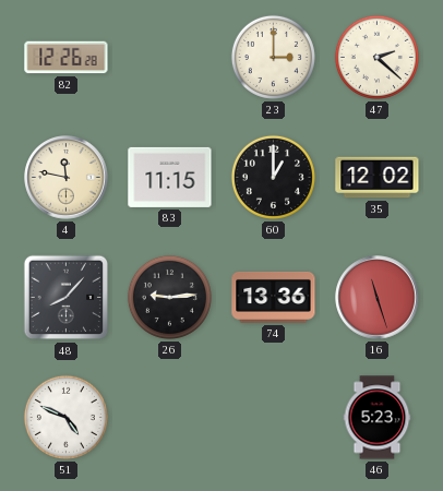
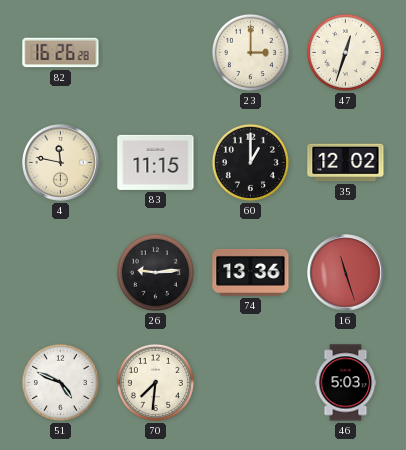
82: 12:26 -> 16:26
47: 2:22 -> 12:33
48: 8:07 -> none
70: none -> 7:31
46: 5:23 -> 5:03
